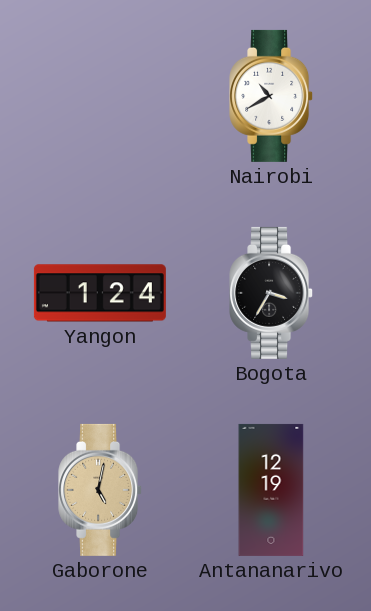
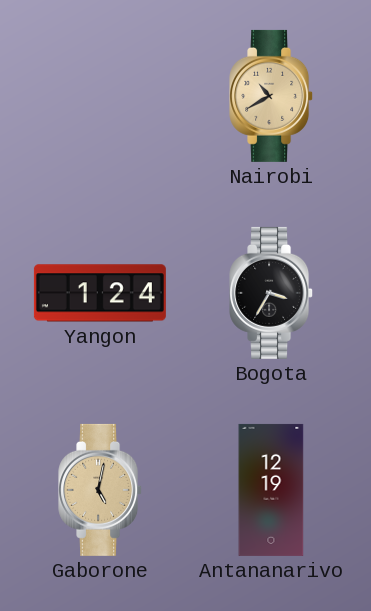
Nairobi dial: white -> champagne
